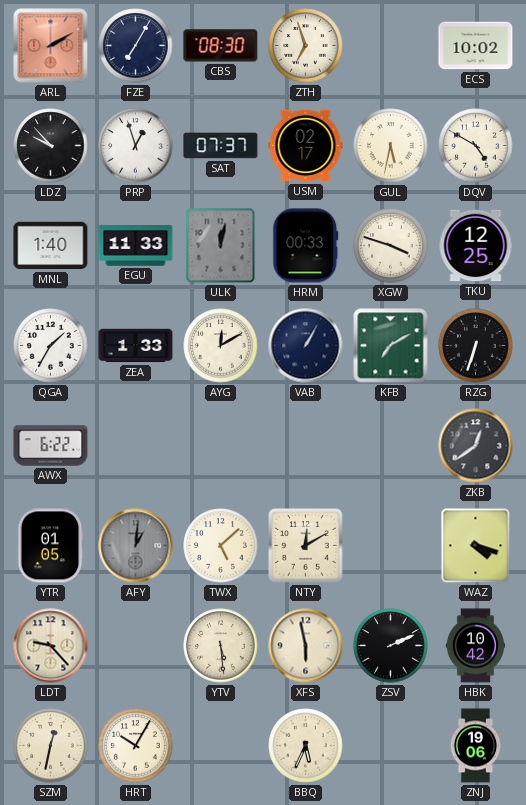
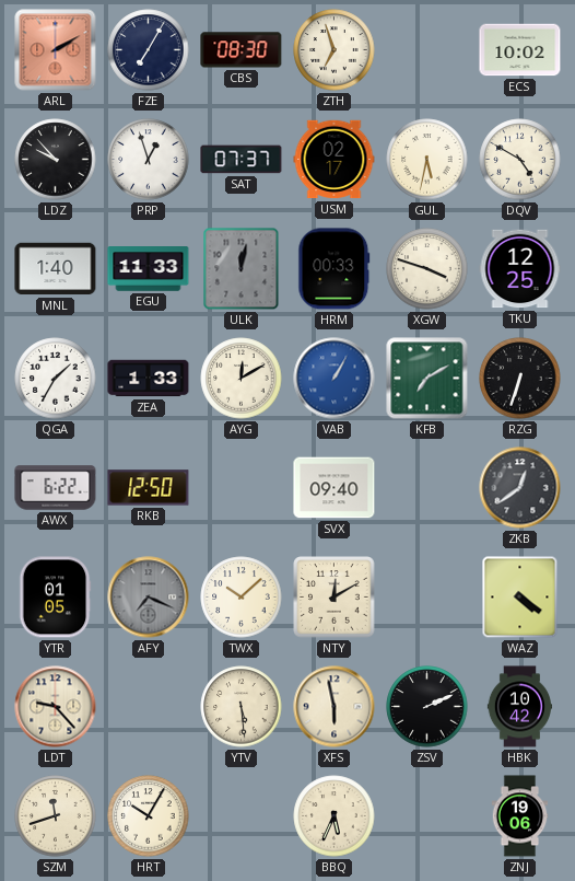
VAB dial: navy -> blue
RKB: none -> 12:50
SVX: none -> 09:40
AFY: 1:01 -> 7:19
TWX: 5:08 -> 10:08
WAZ: 4:18 -> 4:21
SZM: 12:32 -> 11:42
